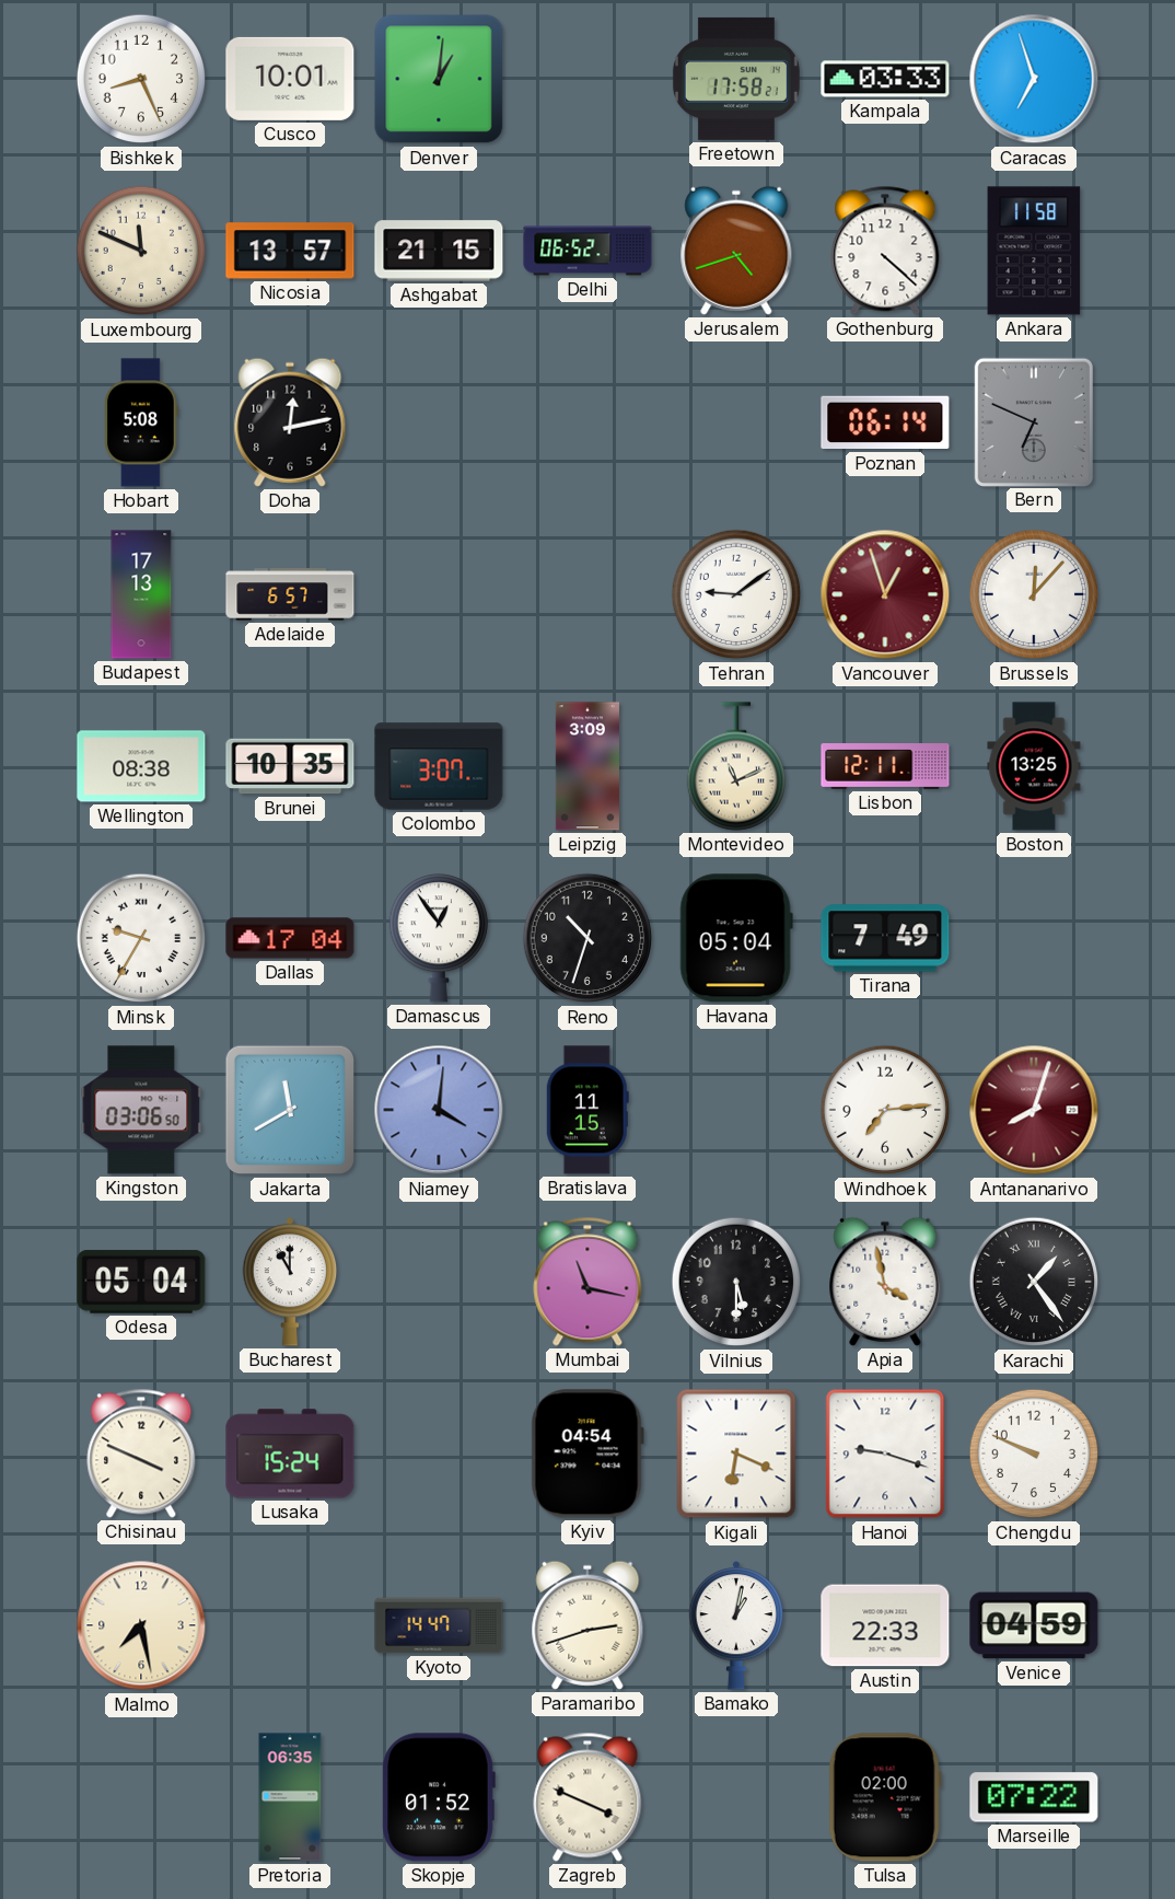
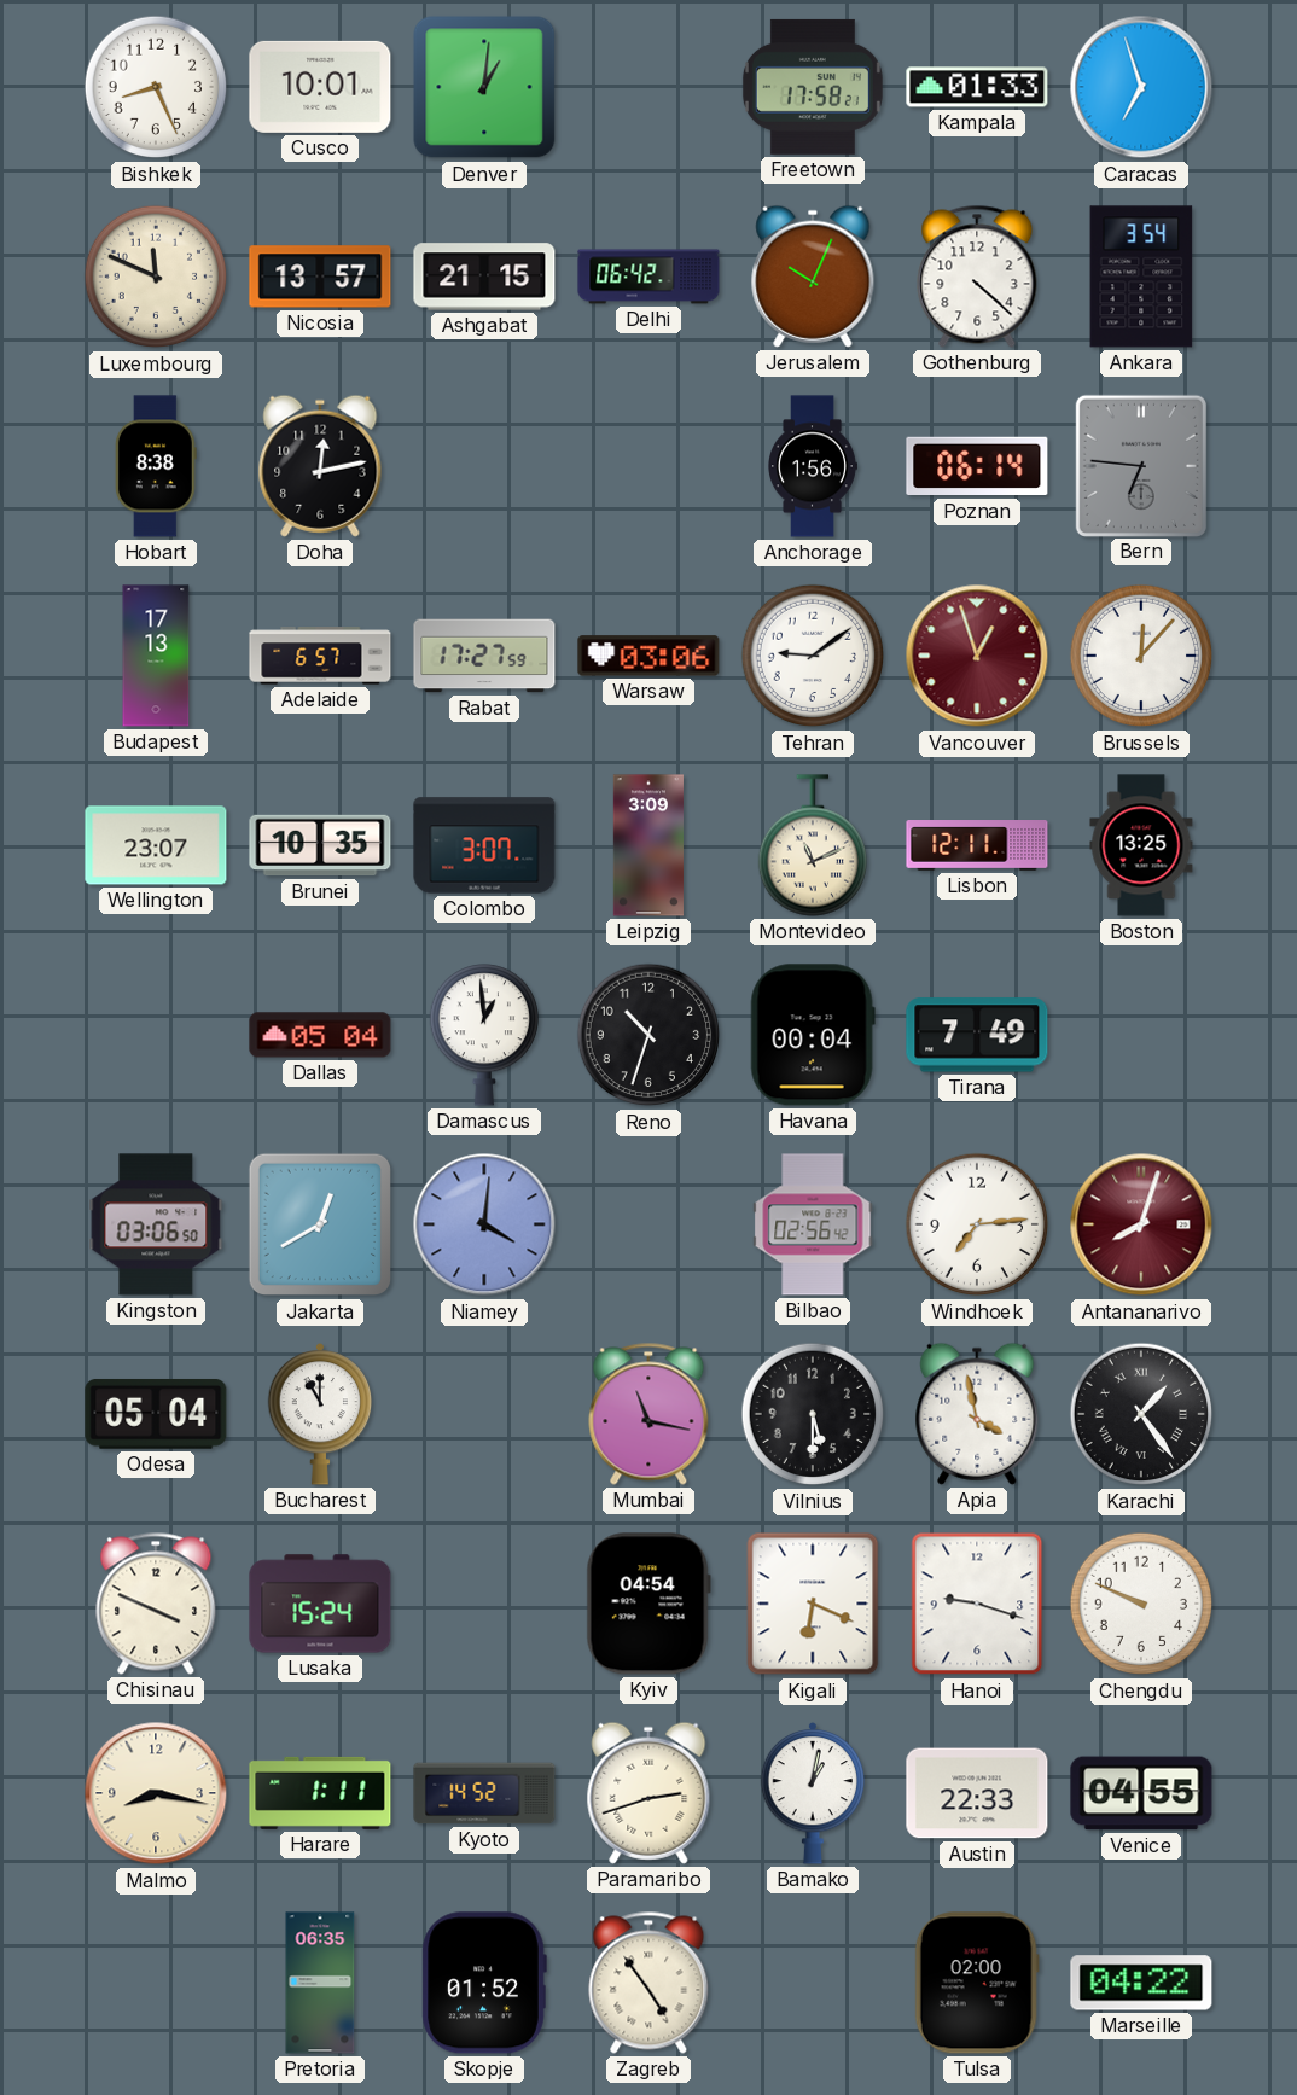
Kampala: 03:33 -> 01:33
Delhi: 06:52 -> 06:42
Jerusalem: 4:42 -> 10:04
Ankara: 11:58 -> 3:54
Hobart: 5:08 -> 8:38
Anchorage: none -> 1:56
Bern: 6:49 -> 6:46
Rabat: none -> 17:27
Warsaw: none -> 03:06
Wellington: 08:38 -> 23:07
Minsk: 9:35 -> none
Dallas: 17:04 -> 05:04
Damascus: 12:54 -> 12:59
Havana: 05:04 -> 00:04
Jakarta: 11:40 -> 12:40
Bratislava: 11:15 -> none
Bilbao: none -> 02:56
Malmo: 7:28 -> 8:17
Harare: none -> 1:11
Kyoto: 14:47 -> 14:52
Venice: 04:59 -> 04:55
Zagreb: 3:49 -> 4:54
Marseille: 07:22 -> 04:22
